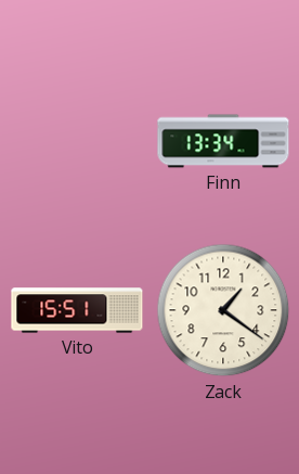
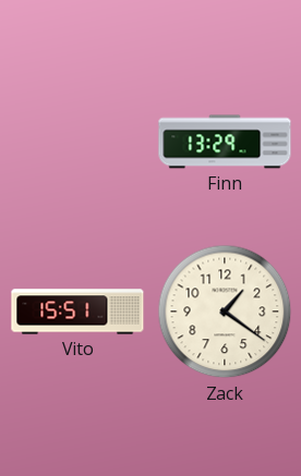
Finn: 13:34 -> 13:29
